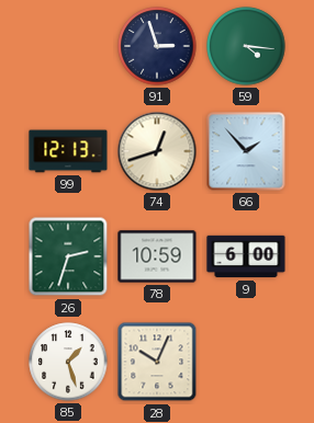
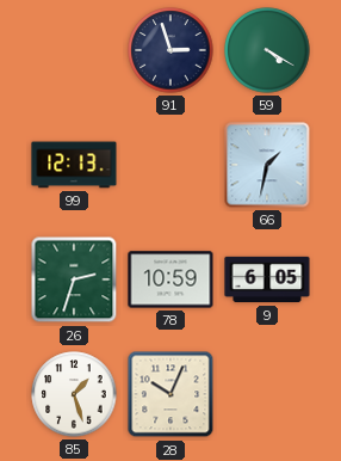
59: 4:16 -> 4:20
74: 12:42 -> none
66: 1:53 -> 1:32
9: 6:00 -> 6:05
